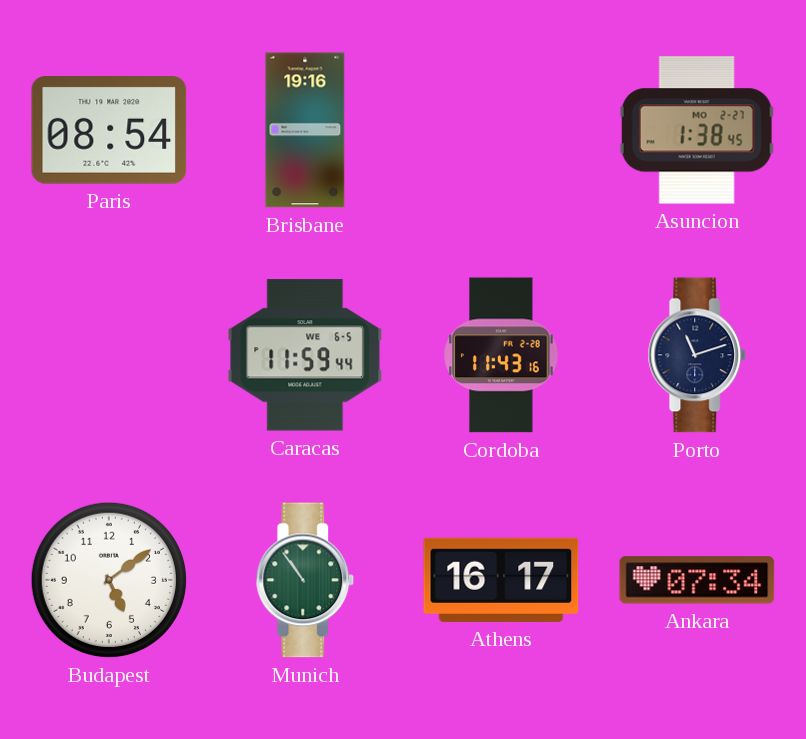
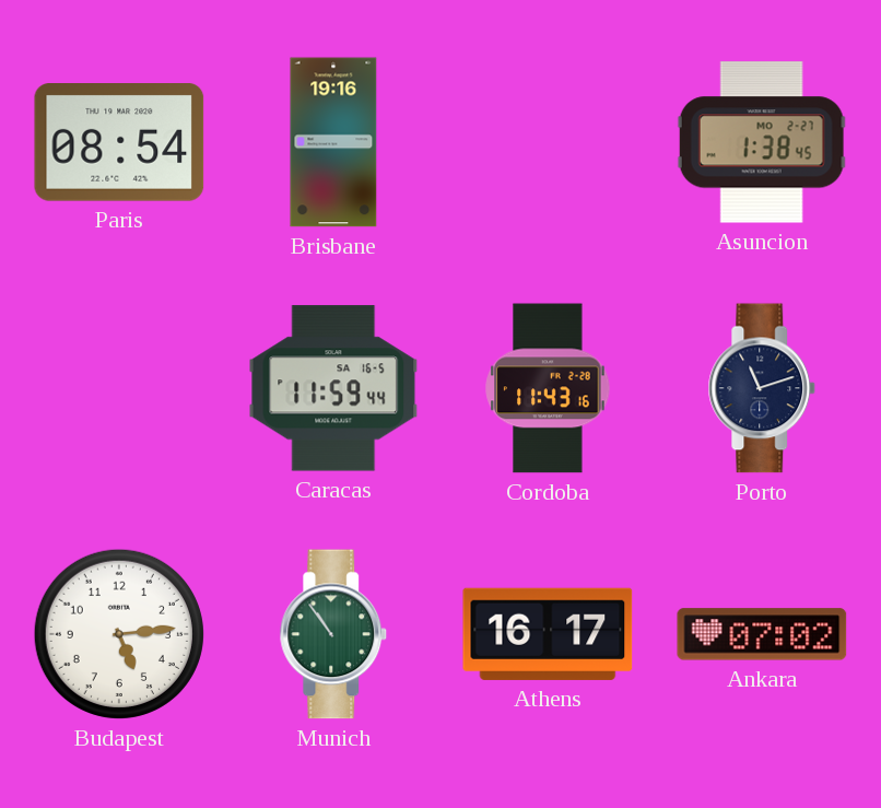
Caracas date: WE 6-5 -> SA 16-5
Budapest: 5:09 -> 5:14
Ankara: 07:34 -> 07:02
